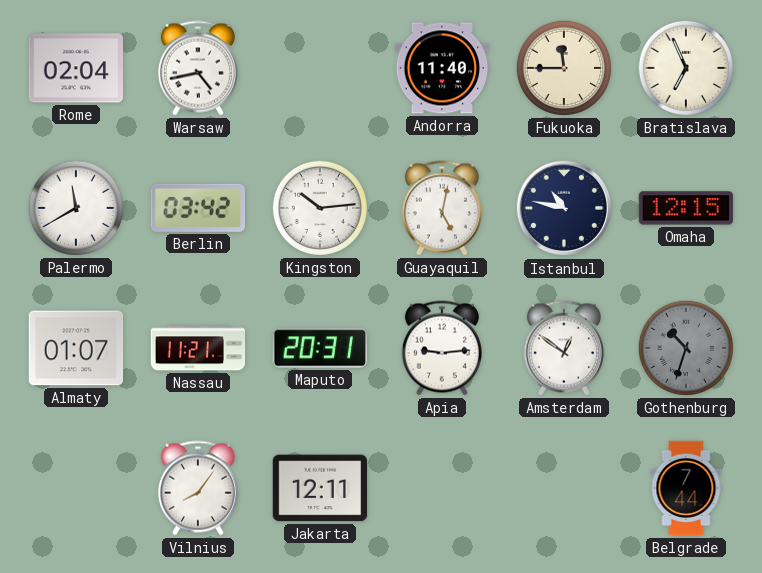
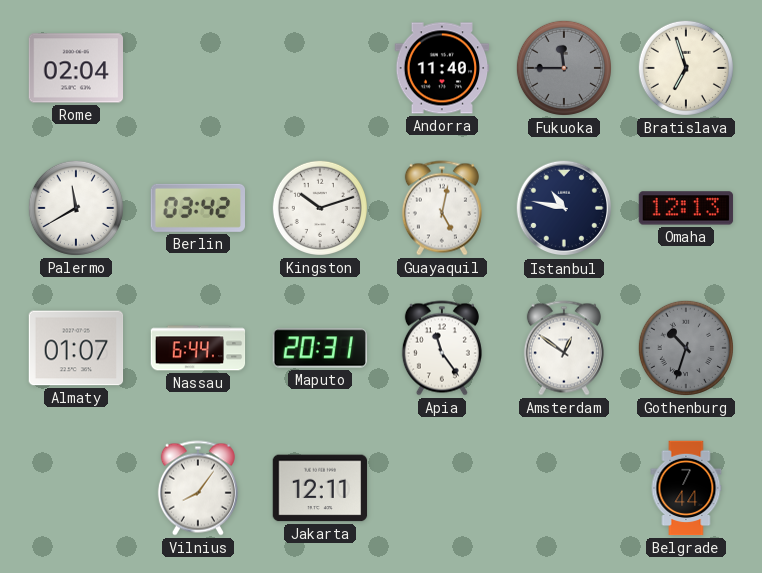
Warsaw: 4:43 -> none
Fukuoka dial: cream -> grey
Bratislava: 6:56 -> 6:57
Kingston: 10:14 -> 10:12
Omaha: 12:15 -> 12:13
Nassau: 11:21 -> 6:44
Apia: 9:14 -> 11:24
